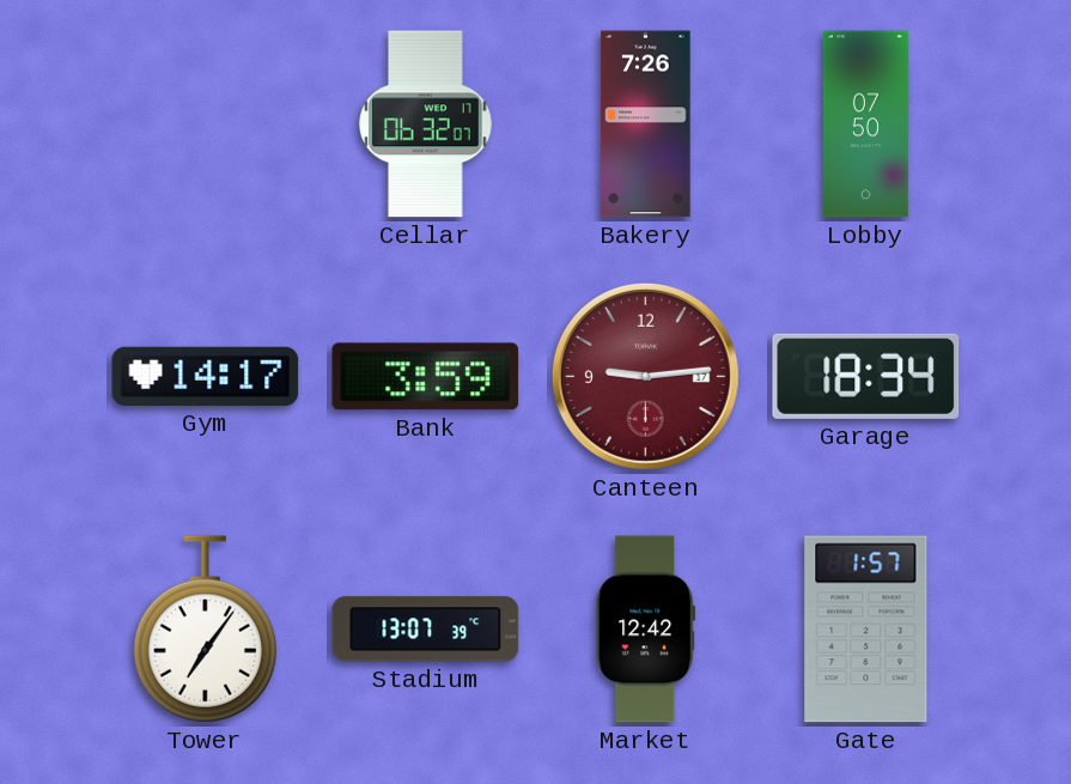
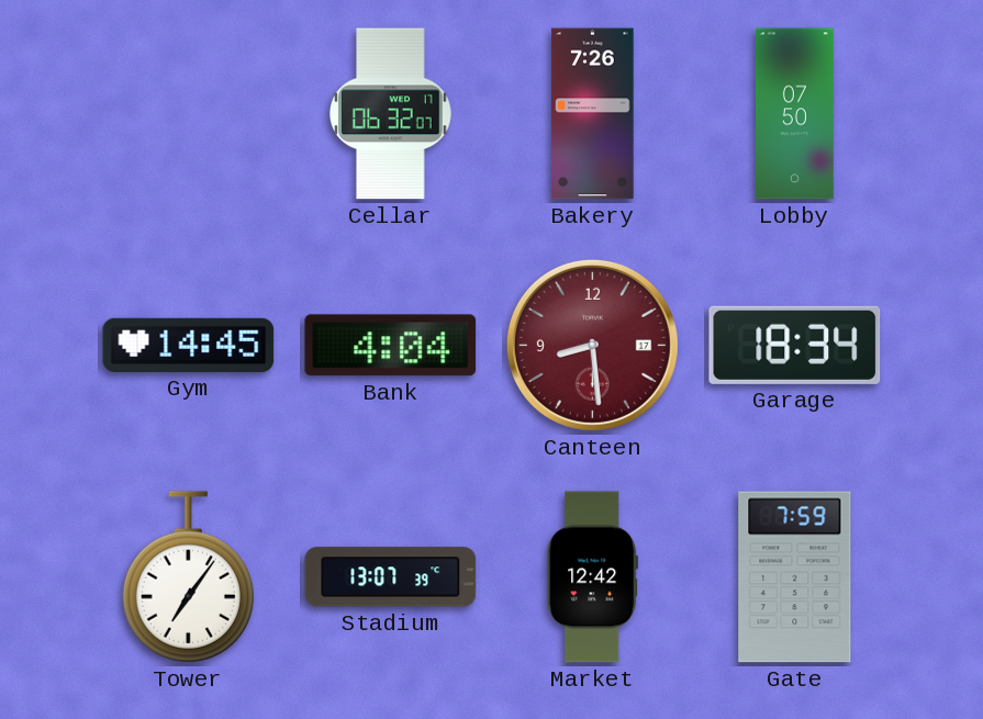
Gym: 14:17 -> 14:45
Bank: 3:59 -> 4:04
Canteen: 9:14 -> 8:29
Gate: 1:57 -> 7:59
